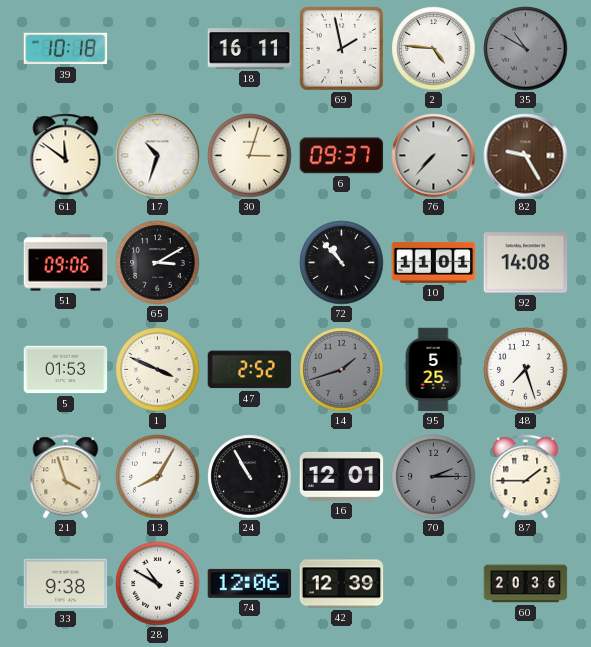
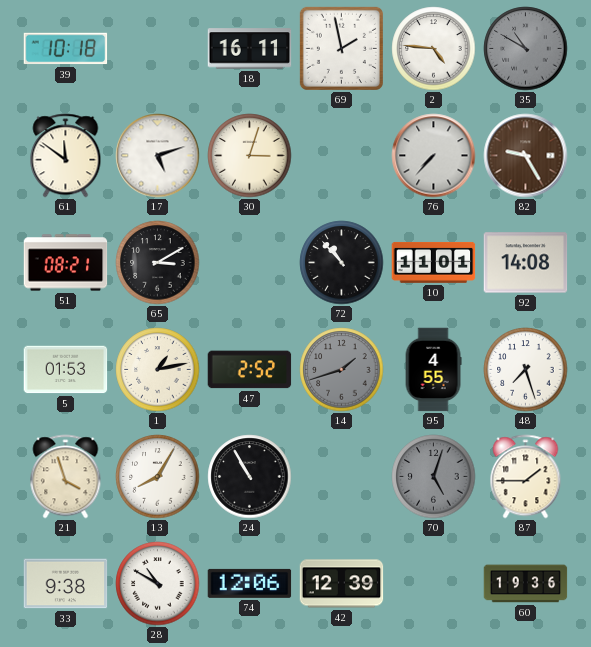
17: 10:33 -> 5:12
6: 09:37 -> none
51: 09:06 -> 08:21
1: 3:49 -> 1:13
95: 5:25 -> 4:55
16: 12:01 -> none
70: 2:15 -> 5:03
60: 20:36 -> 19:36
